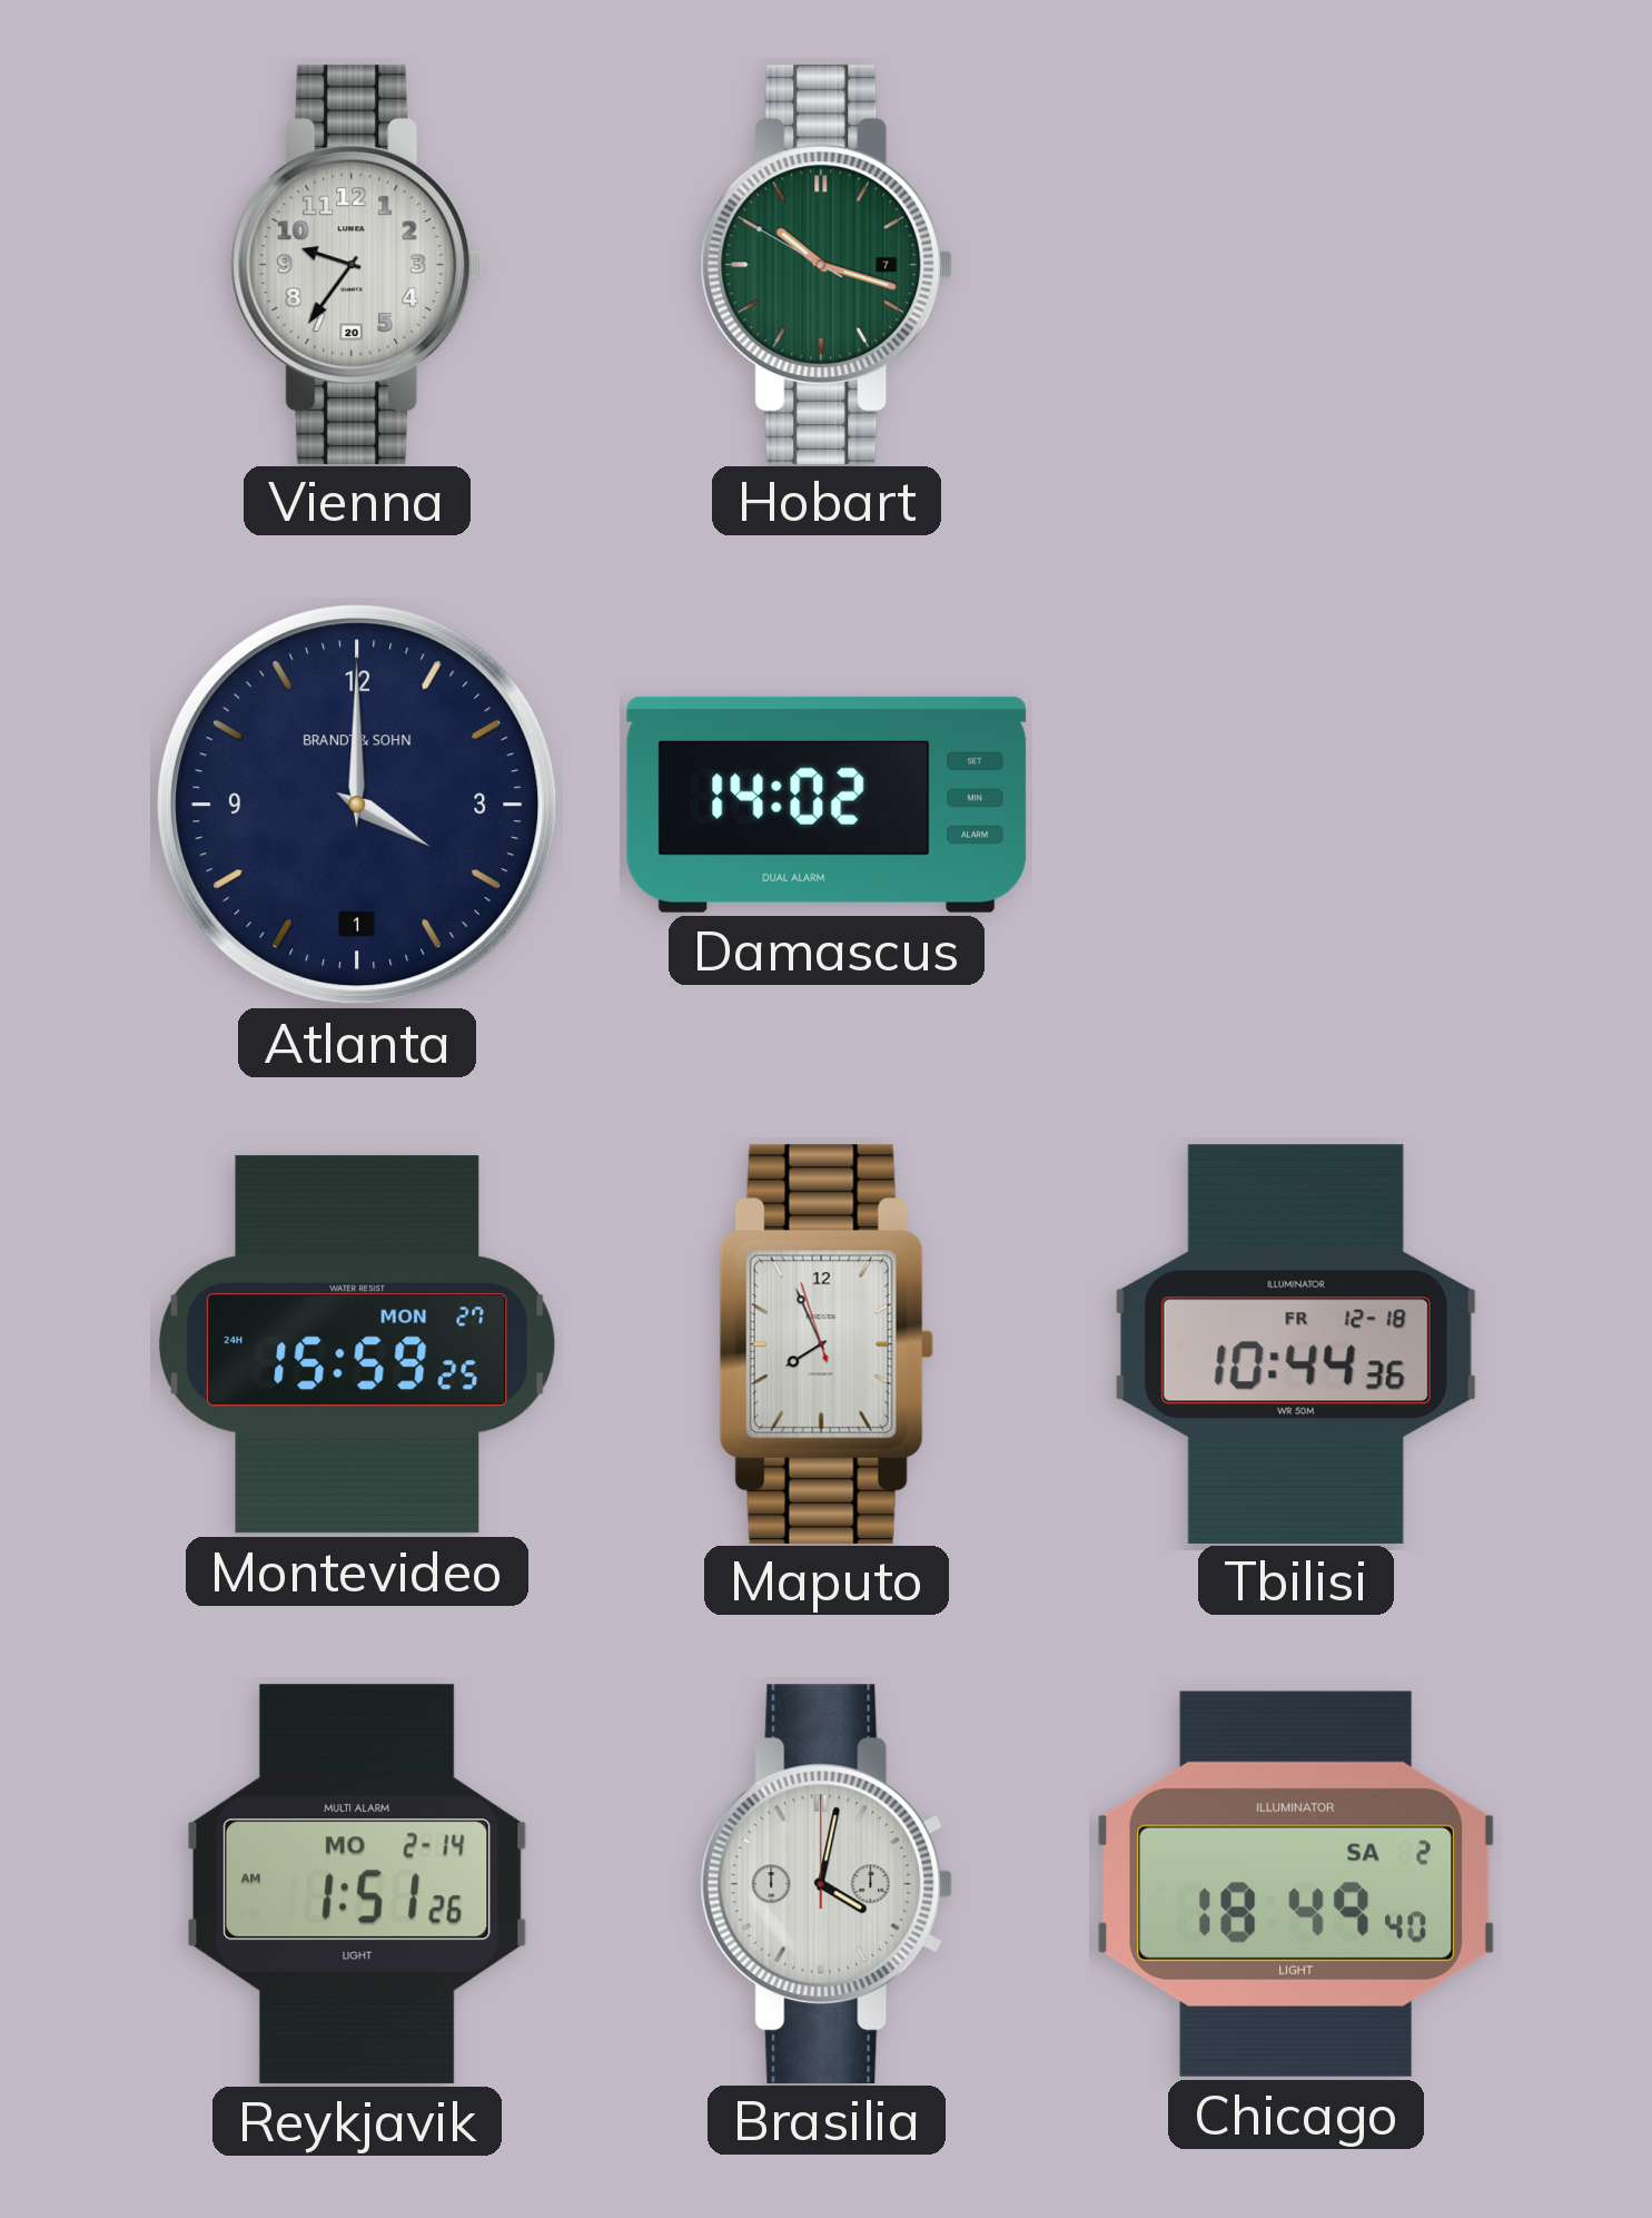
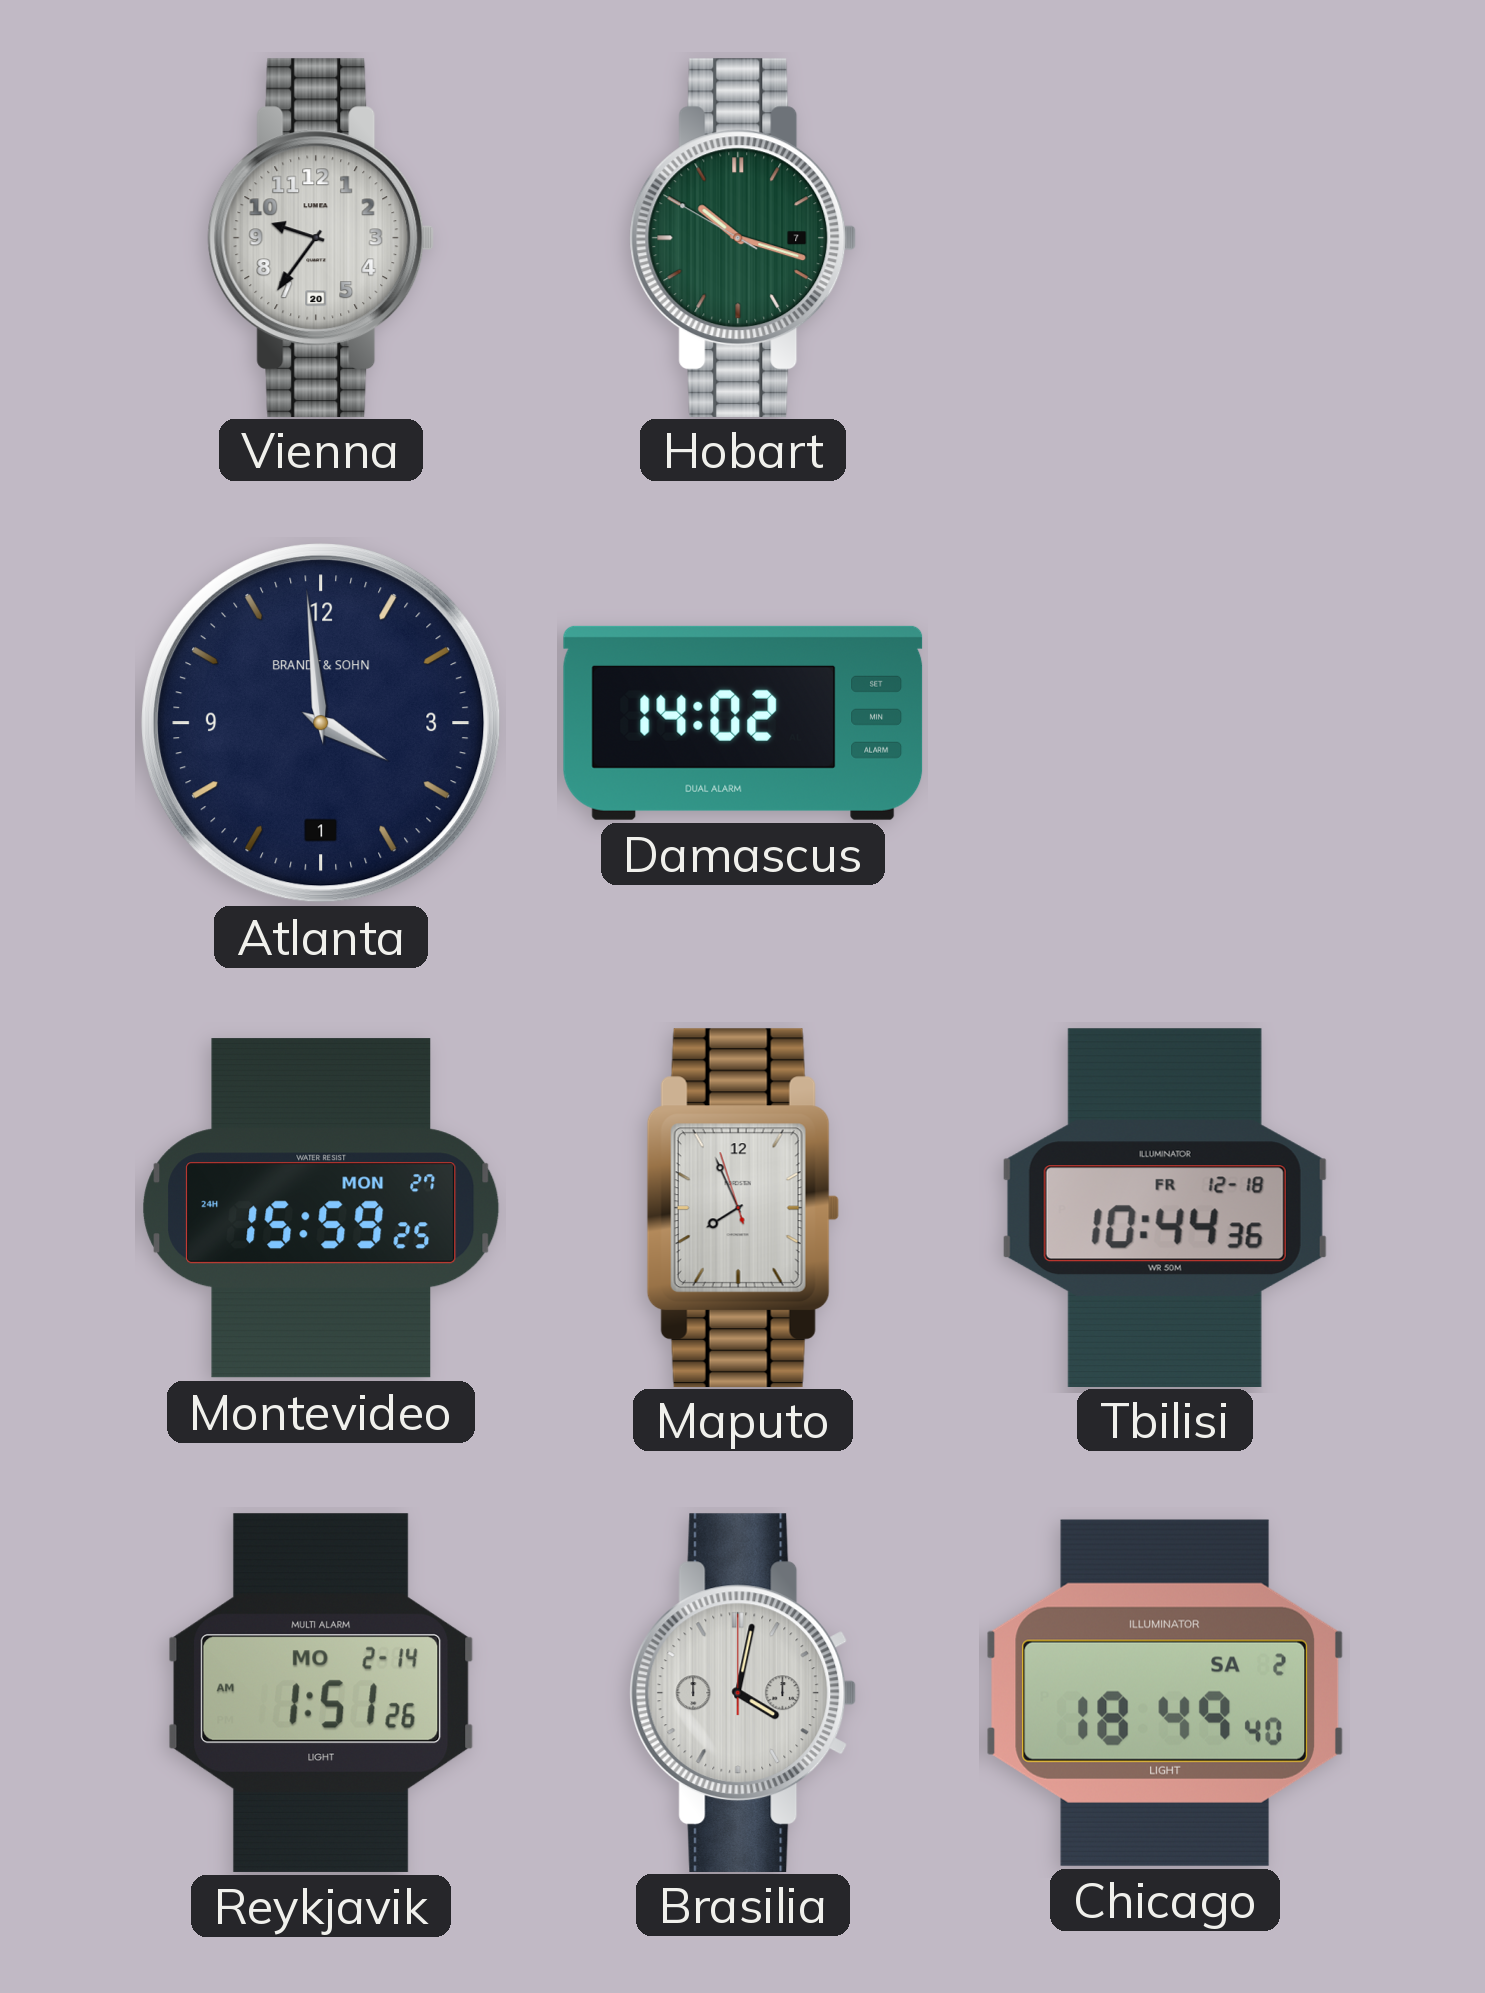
Atlanta: 4:00 -> 3:59
